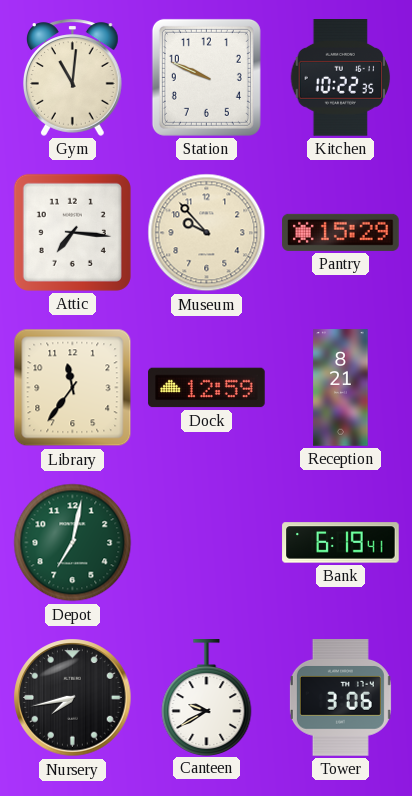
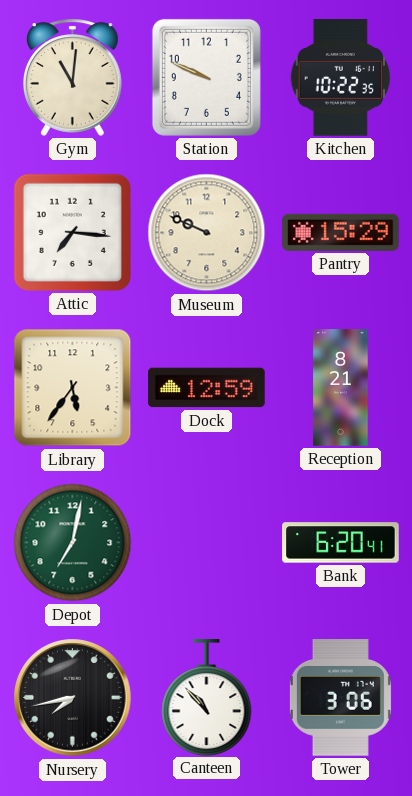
Museum: 9:53 -> 9:49
Library: 11:36 -> 5:36
Bank: 6:19 -> 6:20
Canteen: 9:40 -> 10:53
